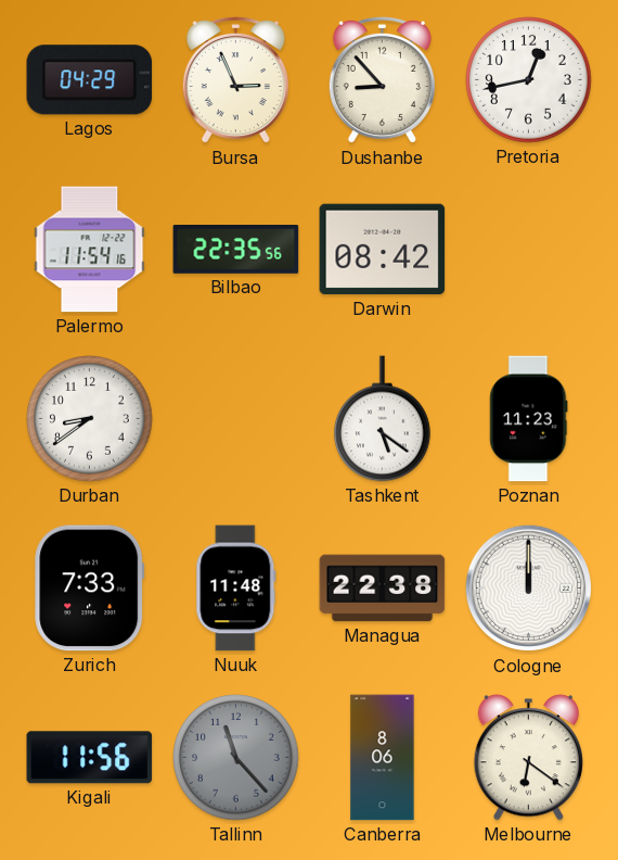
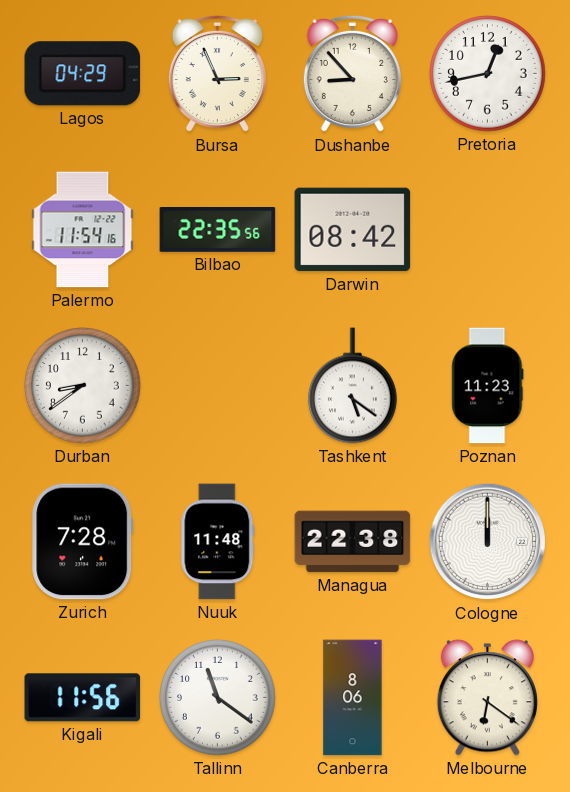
Zurich: 7:33 -> 7:28
Tallinn: 11:23 -> 11:21
Tallinn dial: grey -> white
